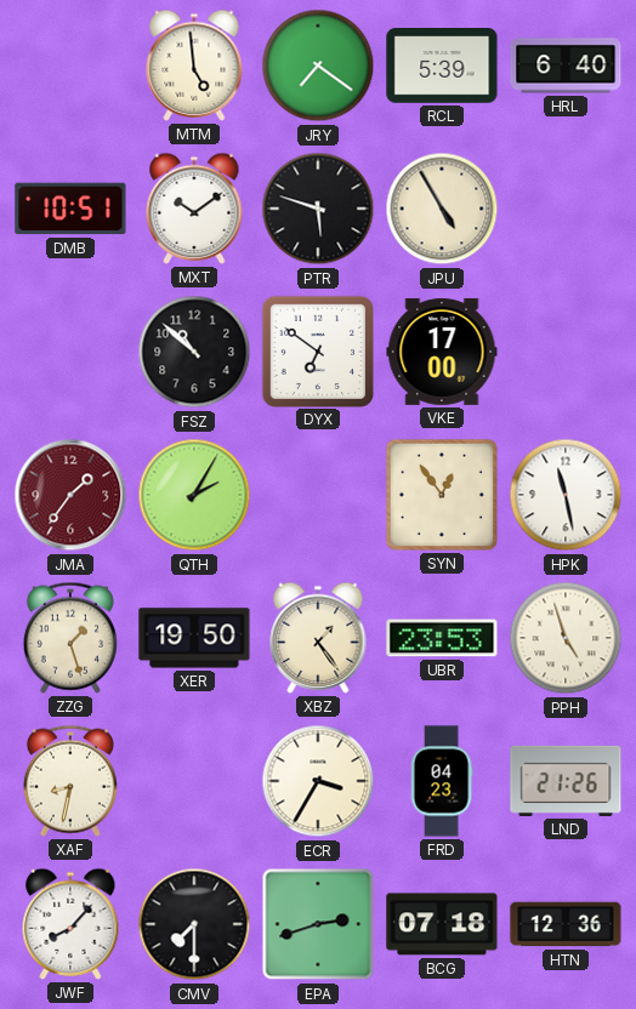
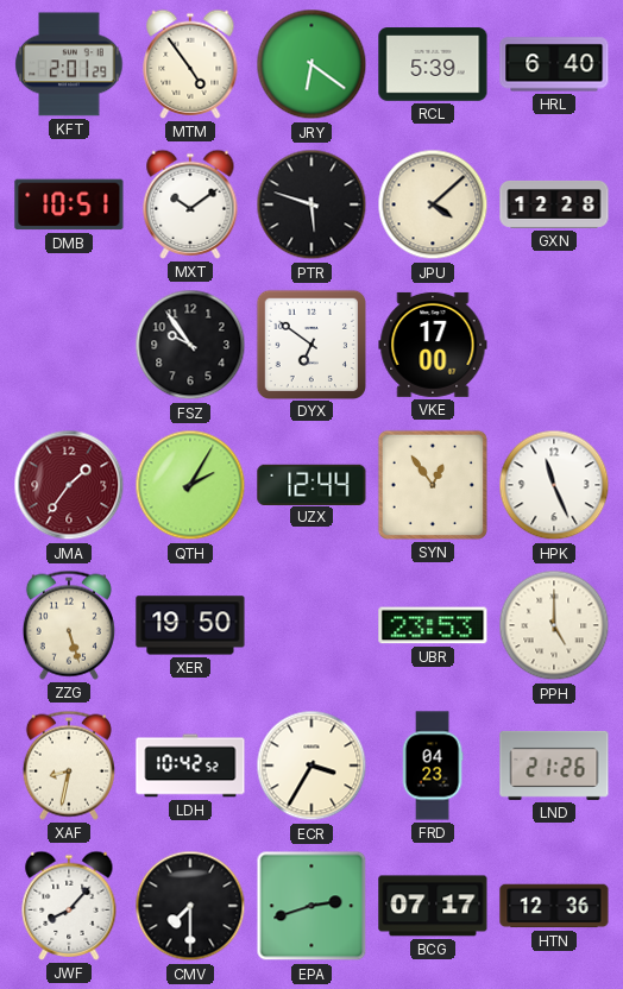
KFT: none -> 2:01
MTM: 4:59 -> 4:54
JRY: 7:21 -> 6:21
JPU: 4:55 -> 4:08
GXN: none -> 12:28
FSZ: 10:52 -> 9:54
UZX: none -> 12:44
HPK: 11:28 -> 11:26
ZZG: 1:27 -> 5:27
XBZ: 1:24 -> none
PPH: 4:57 -> 5:00
LDH: none -> 10:42
BCG: 07:18 -> 07:17
